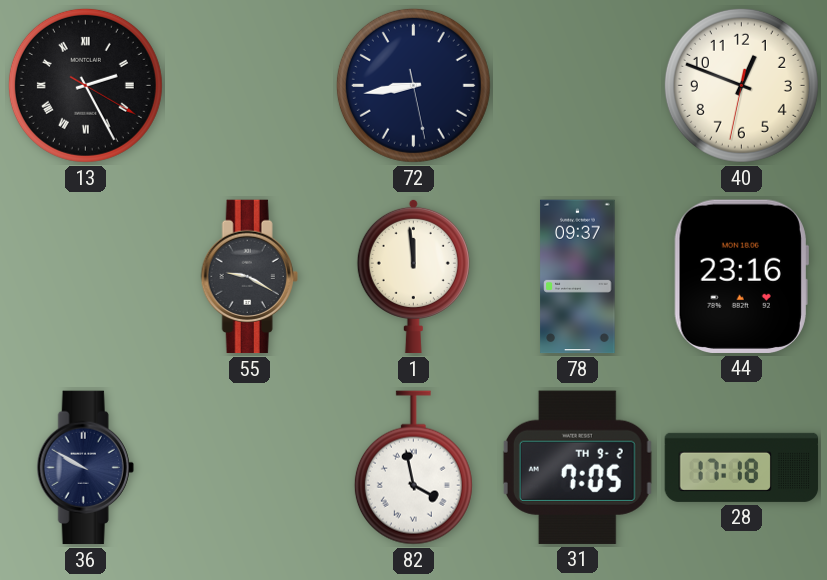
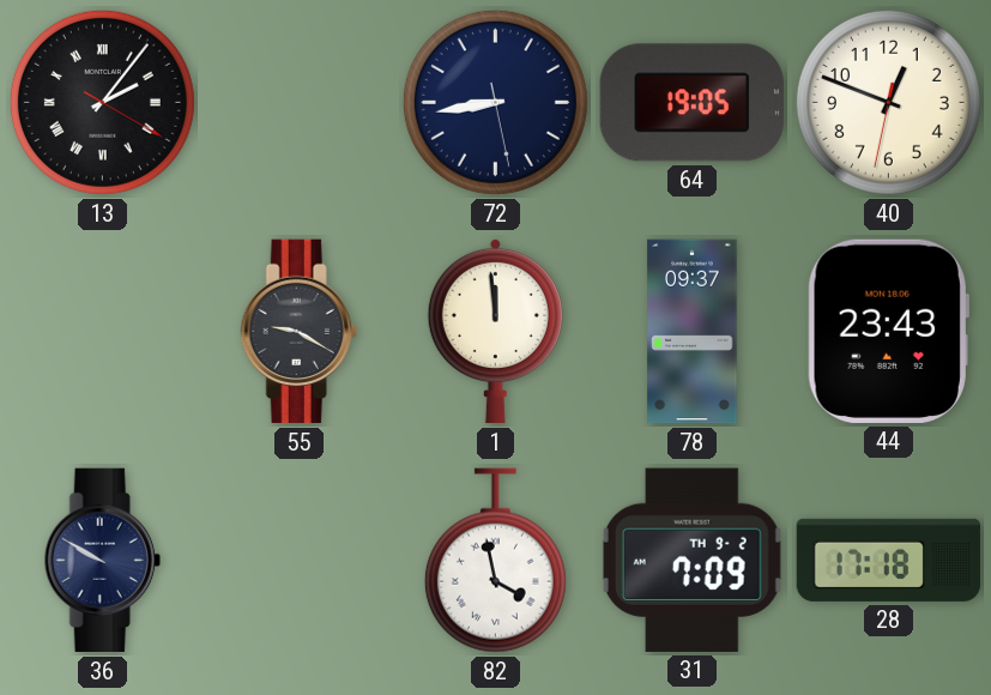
13: 2:25 -> 2:06
64: none -> 19:05
44: 23:16 -> 23:43
31: 7:05 -> 7:09
